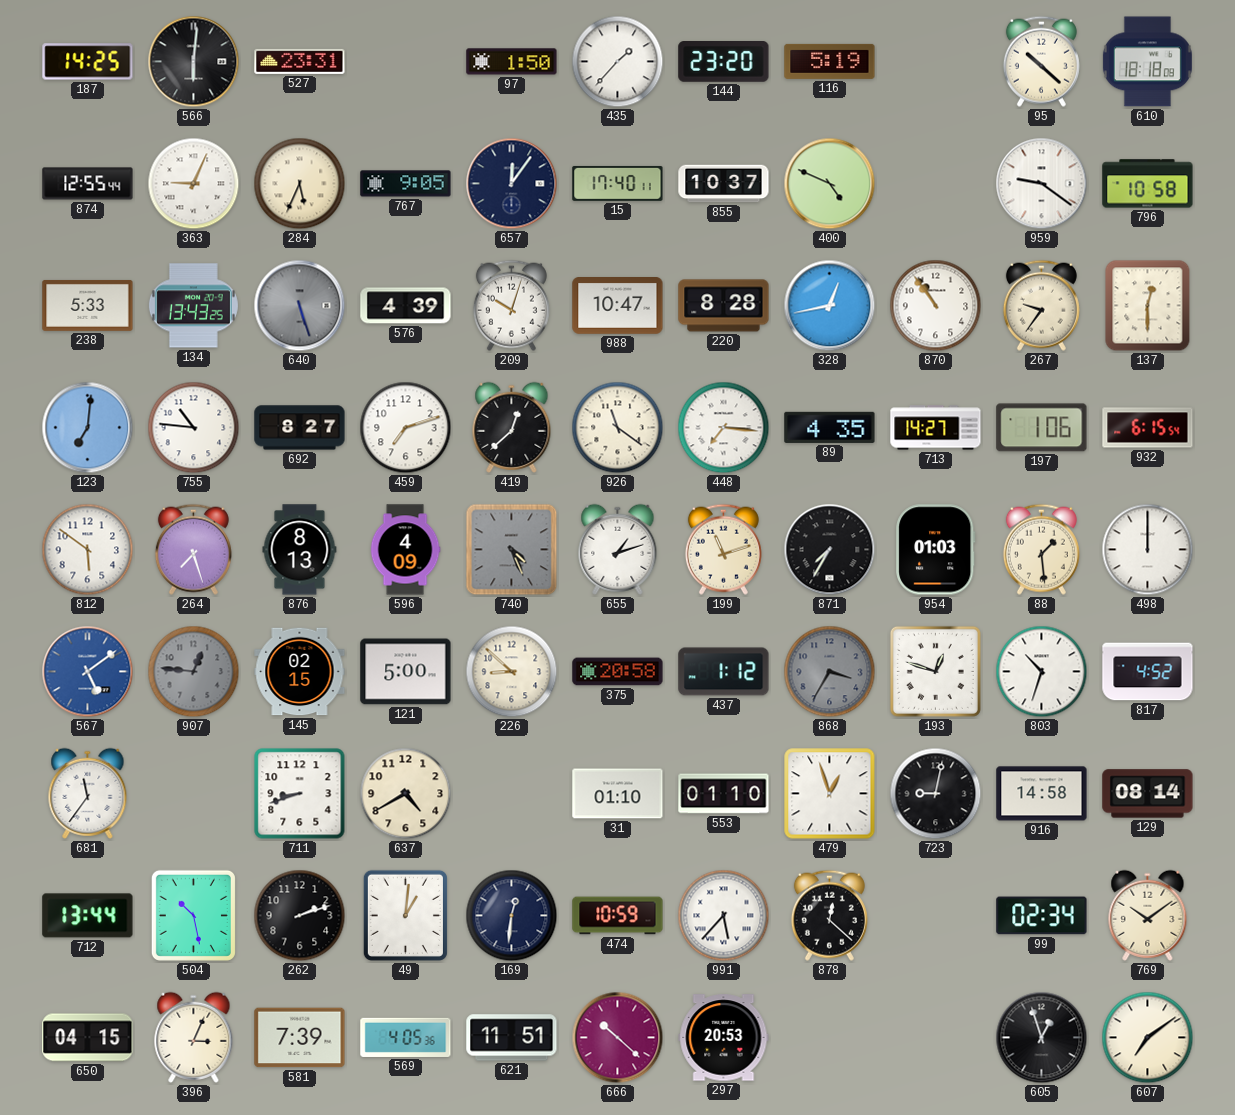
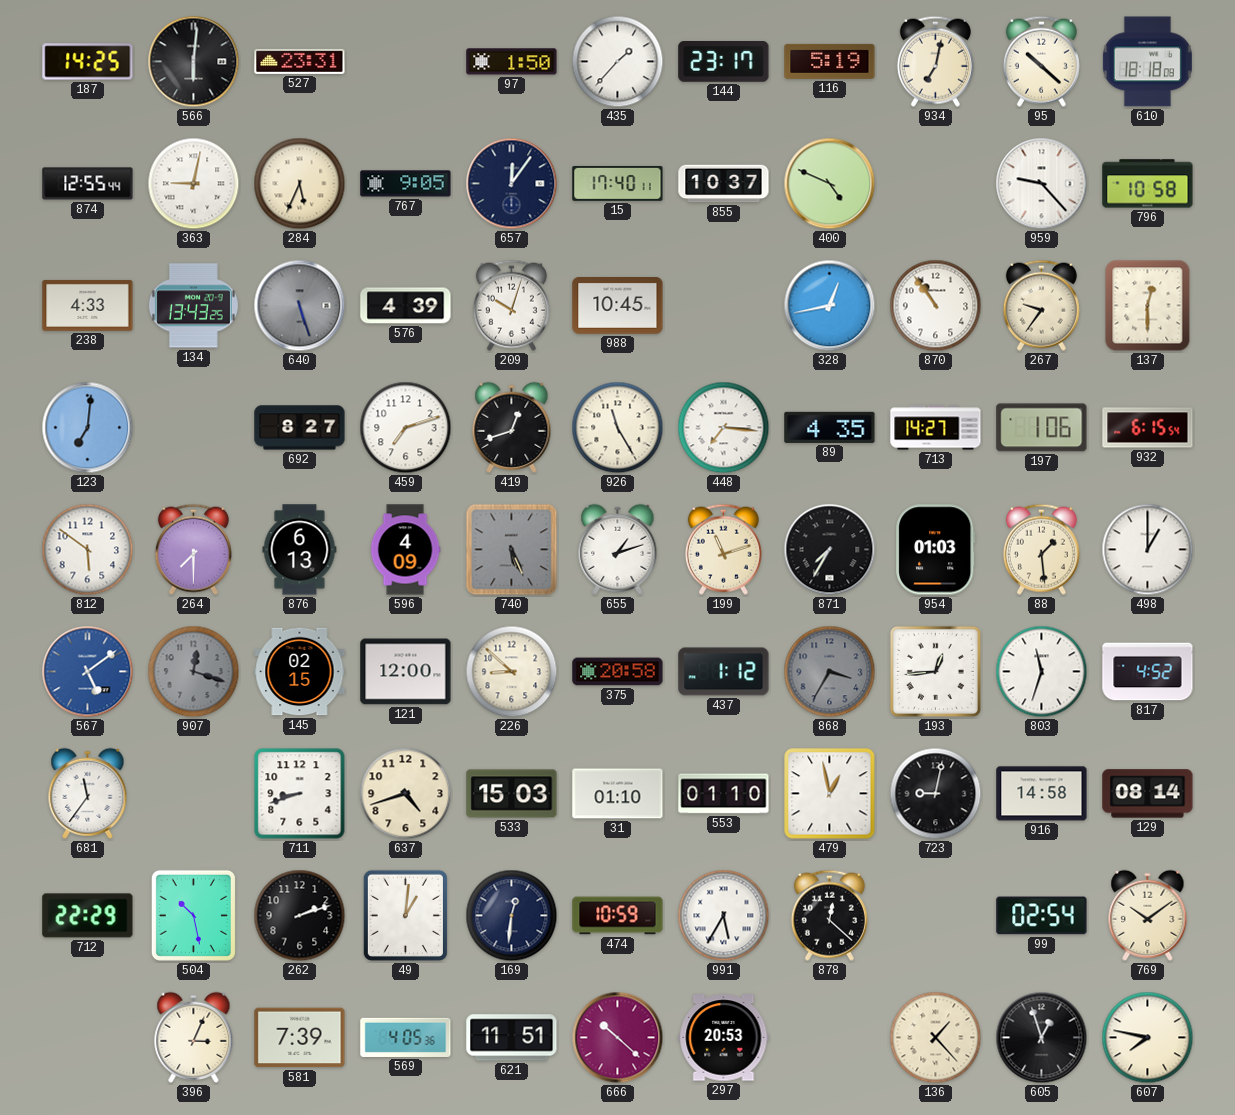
144: 23:20 -> 23:17
934: none -> 7:02
363: 9:04 -> 9:02
959: 9:21 -> 9:23
238: 5:33 -> 4:33
988: 10:47 -> 10:45
220: 8:28 -> none
755: 10:46 -> none
419: 12:38 -> 12:42
926: 11:21 -> 11:25
264: 7:27 -> 7:30
876: 8:13 -> 6:13
740: 4:26 -> 5:26
498: 12:00 -> 1:00
907: 12:46 -> 12:18
121: 5:00 -> 12:00
193: 12:48 -> 12:44
803: 10:33 -> 11:33
637: 4:40 -> 4:42
533: none -> 15:03
479: 12:57 -> 12:58
712: 13:44 -> 22:29
991: 5:37 -> 5:35
99: 02:34 -> 02:54
650: 04:15 -> none
136: none -> 1:23
607: 7:09 -> 7:47
